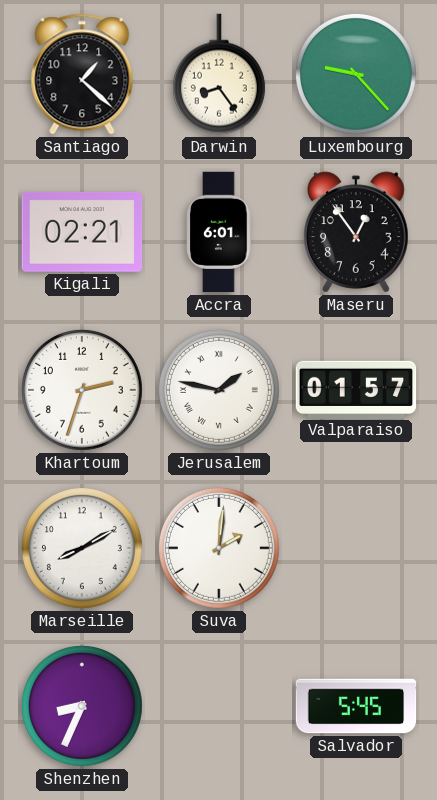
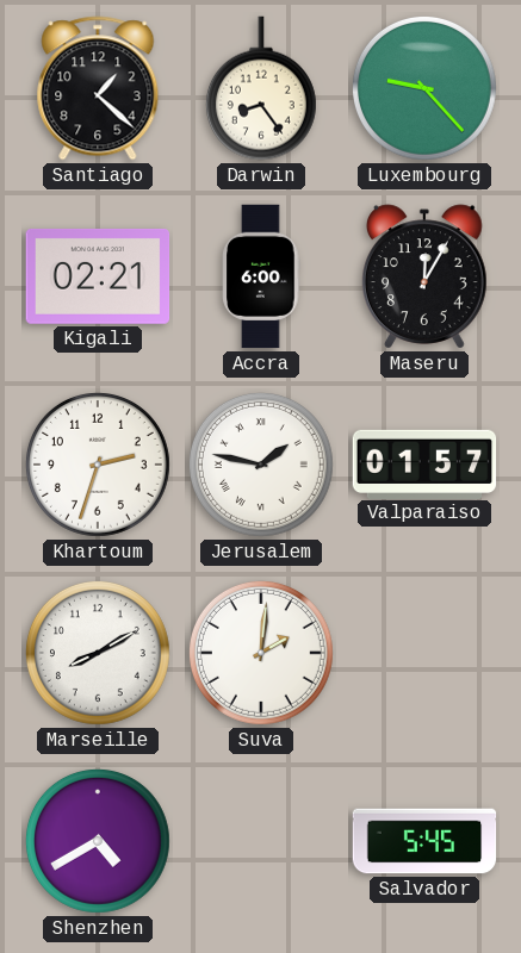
Accra: 6:01 -> 6:00
Maseru: 12:54 -> 12:05
Shenzhen: 8:34 -> 4:40
